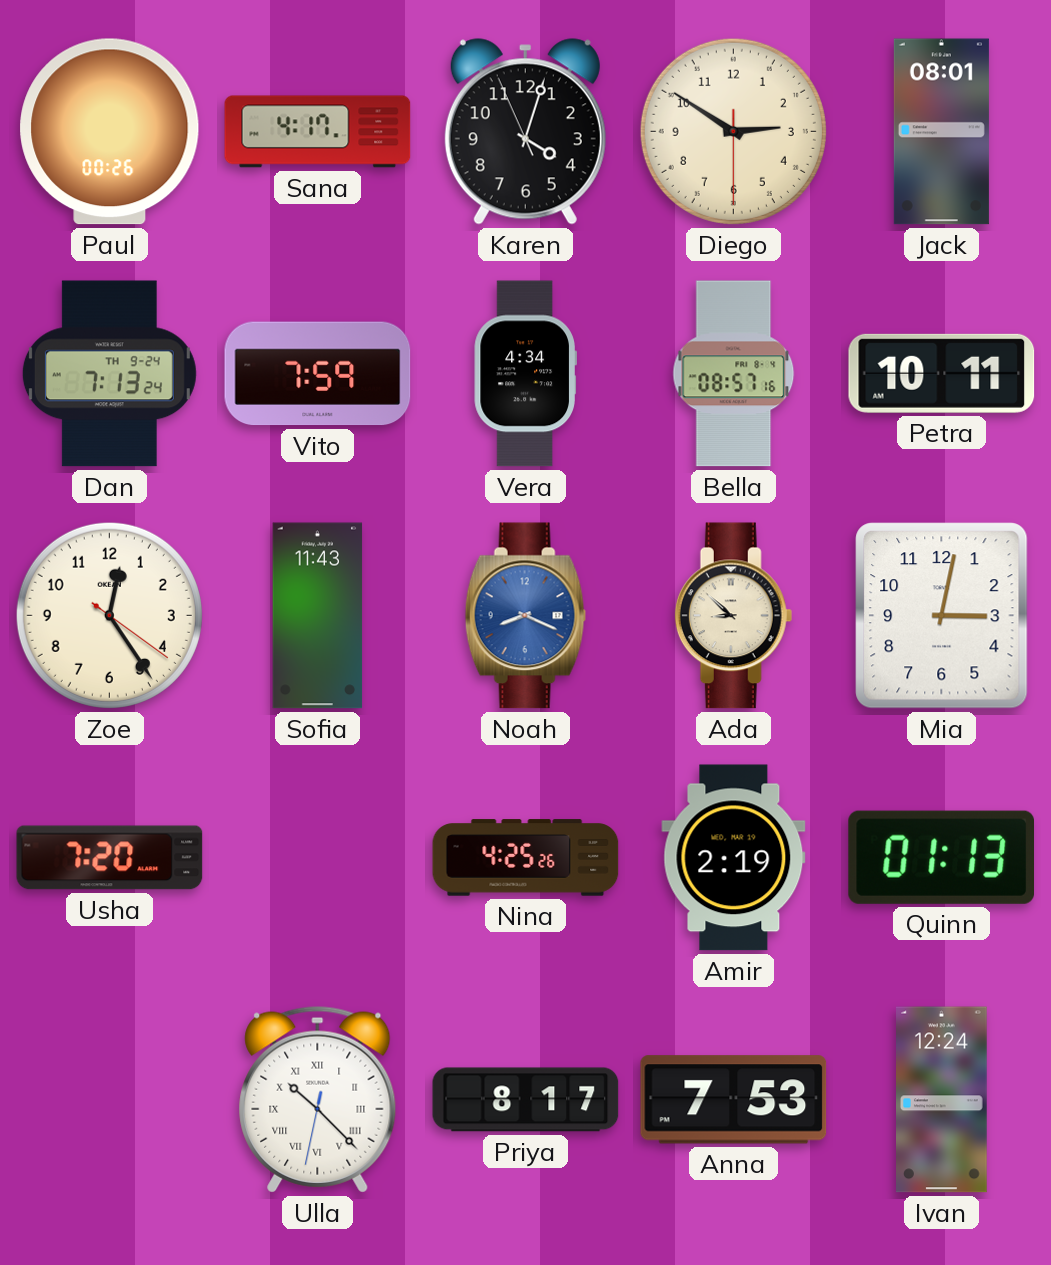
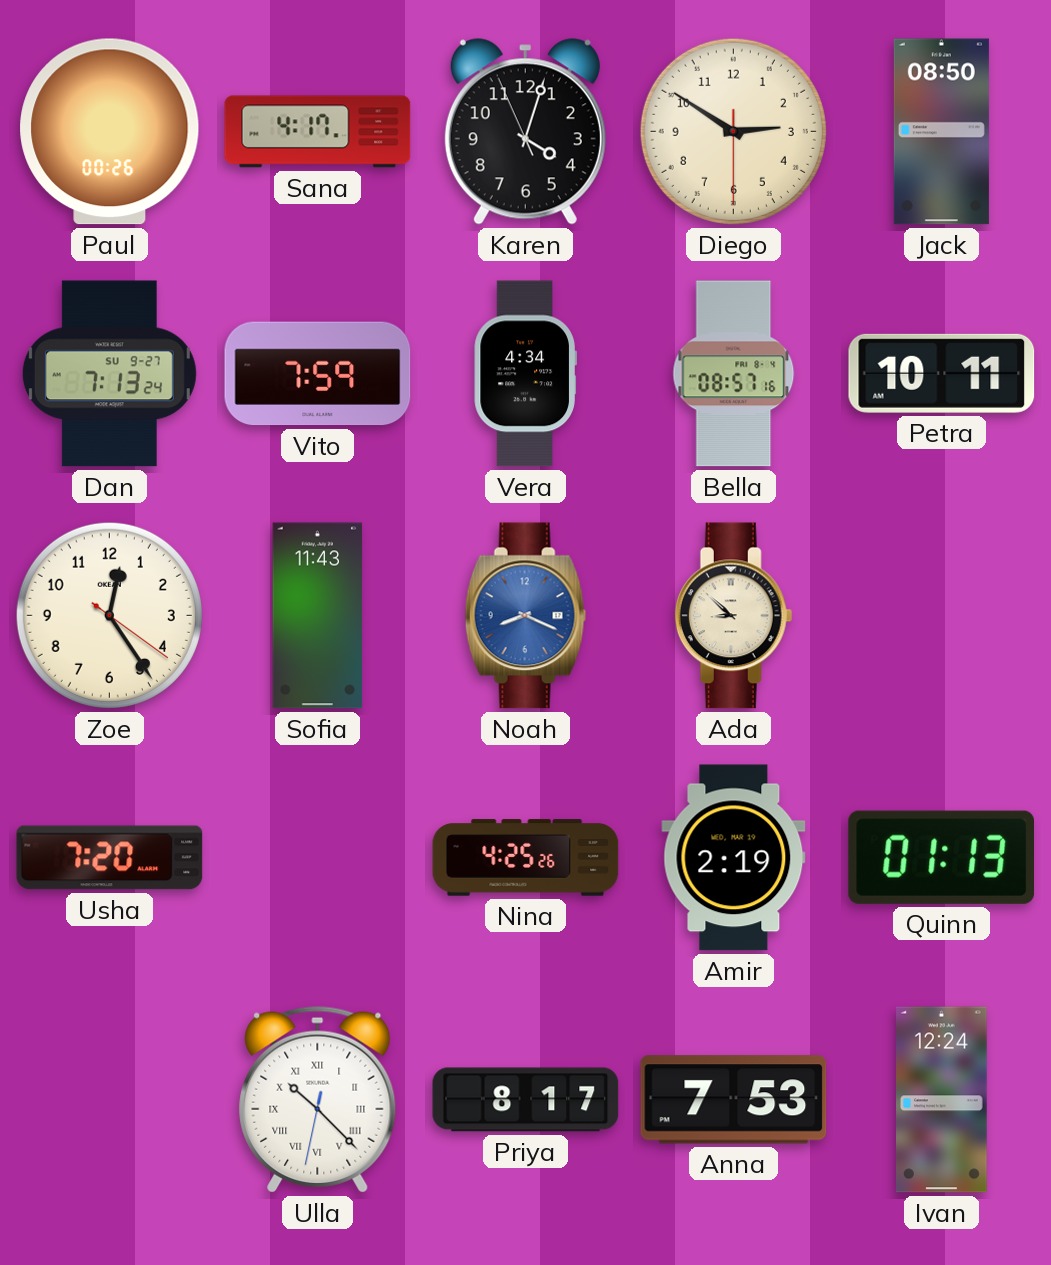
Jack: 08:01 -> 08:50
Dan date: TH 9-24 -> SU 9-27
Mia: 3:02 -> none
